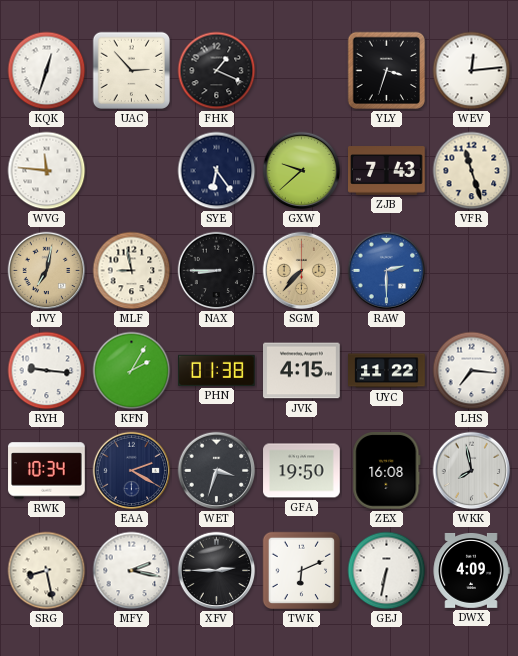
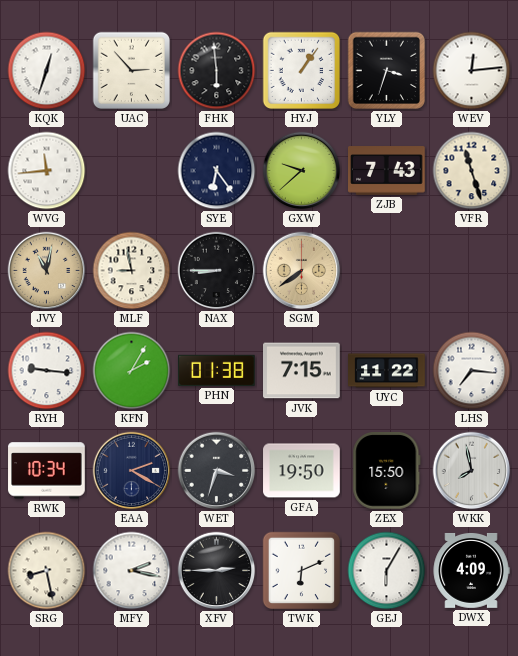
FHK: 1:19 -> 5:59
HYJ: none -> 1:06
WVG: 11:46 -> 11:44
JVY: 7:02 -> 11:02
SGM: 7:37 -> 7:39
RAW: 2:30 -> none
JVK: 4:15 -> 7:15
ZEX: 16:08 -> 15:50
GEJ: 6:32 -> 6:05
